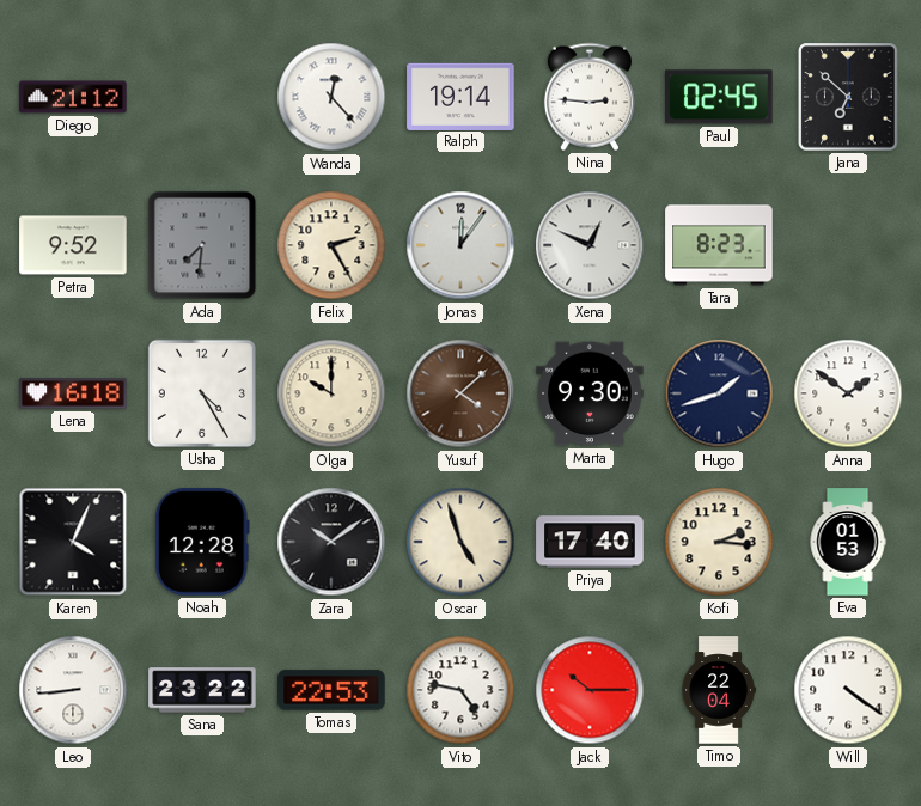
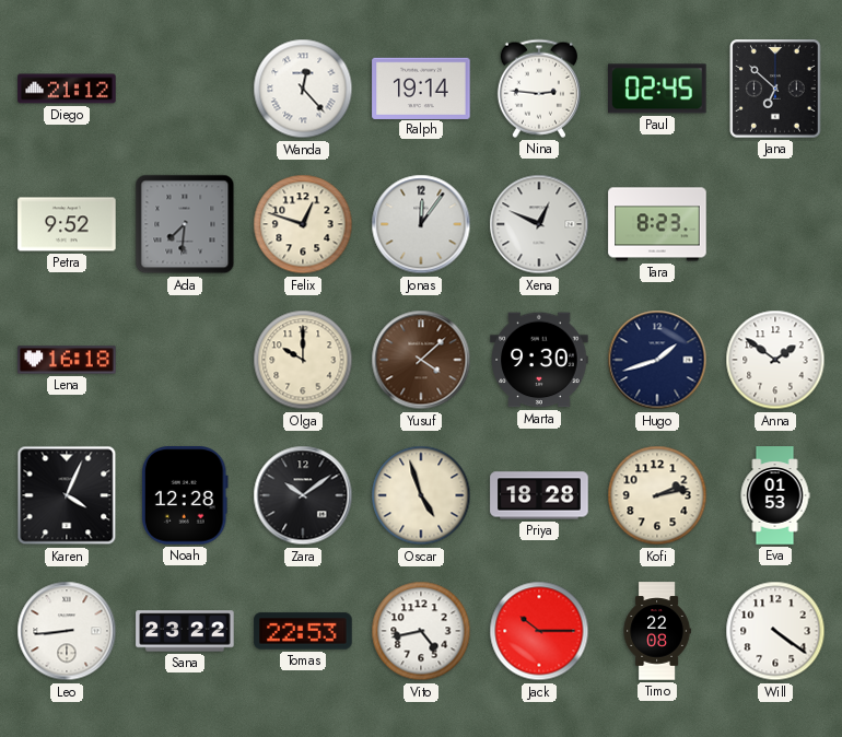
Felix: 2:25 -> 12:48
Usha: 4:25 -> none
Priya: 17:40 -> 18:28
Kofi: 2:16 -> 2:13
Vito: 4:47 -> 4:43
Timo: 22:04 -> 22:08
